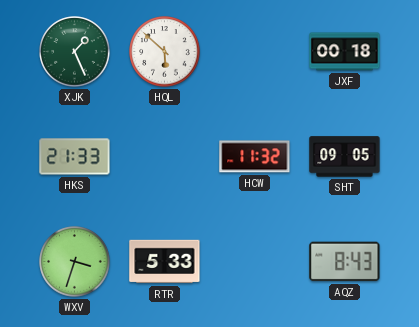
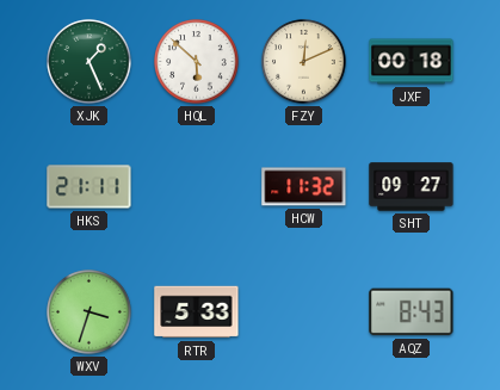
FZY: none -> 12:11
HKS: 21:33 -> 21:11
SHT: 09:05 -> 09:27
